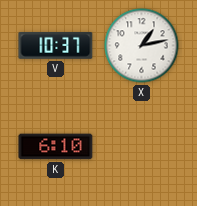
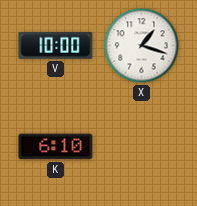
V: 10:37 -> 10:00
X: 1:13 -> 1:18
